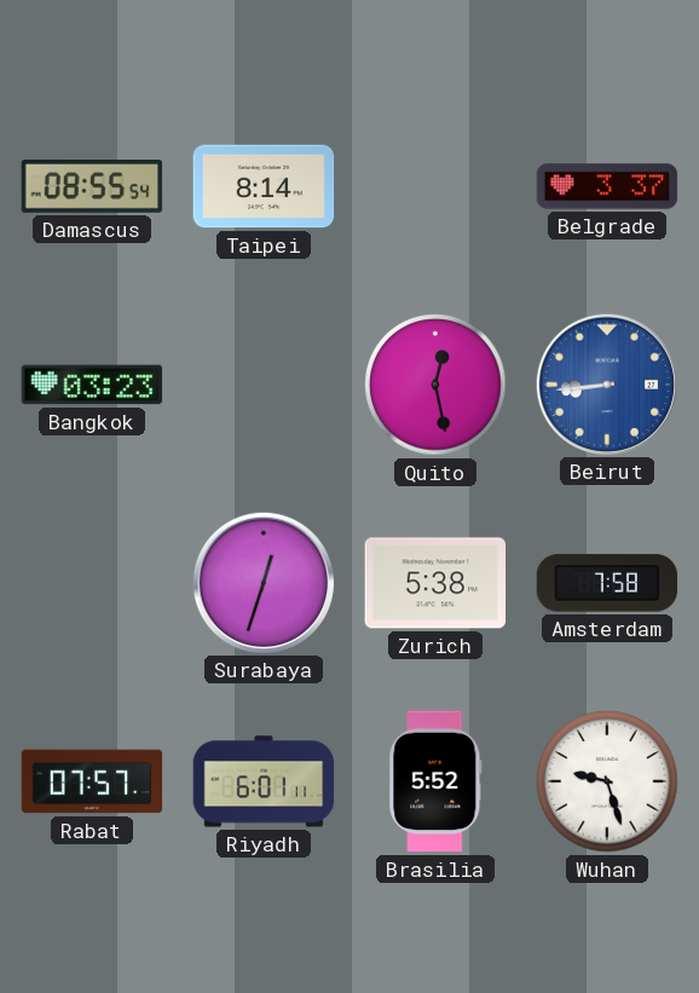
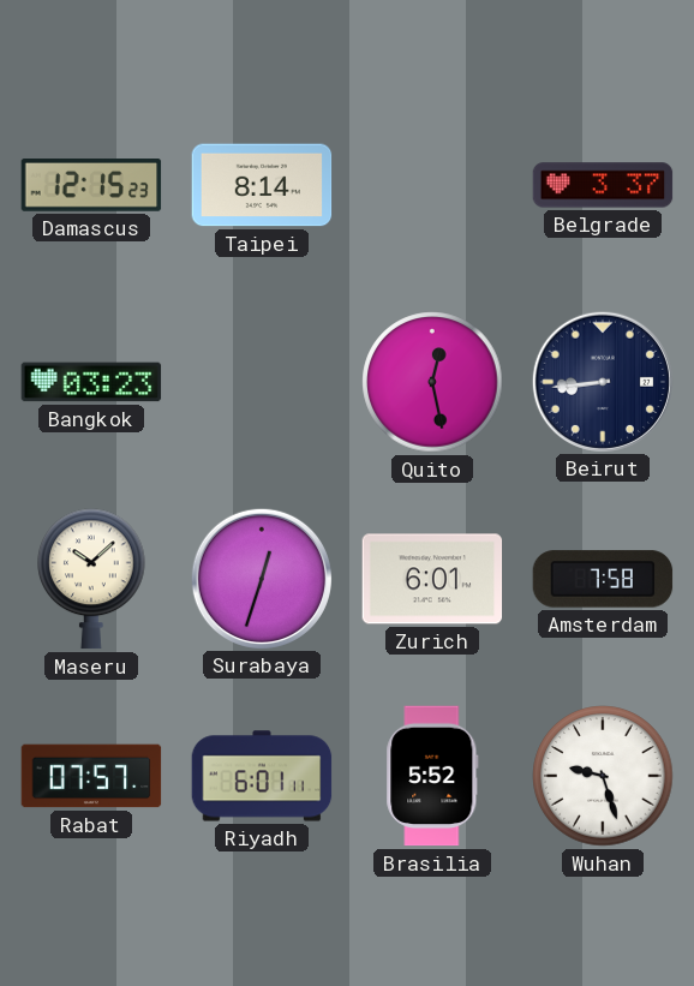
Damascus: 08:55 -> 12:15
Beirut dial: blue -> navy
Maseru: none -> 10:08
Zurich: 5:38 -> 6:01
